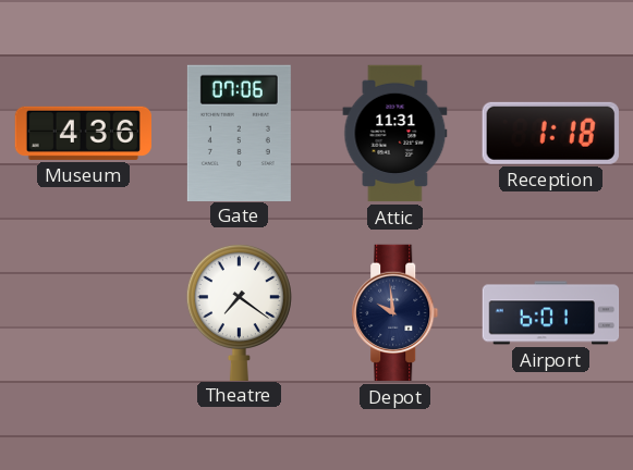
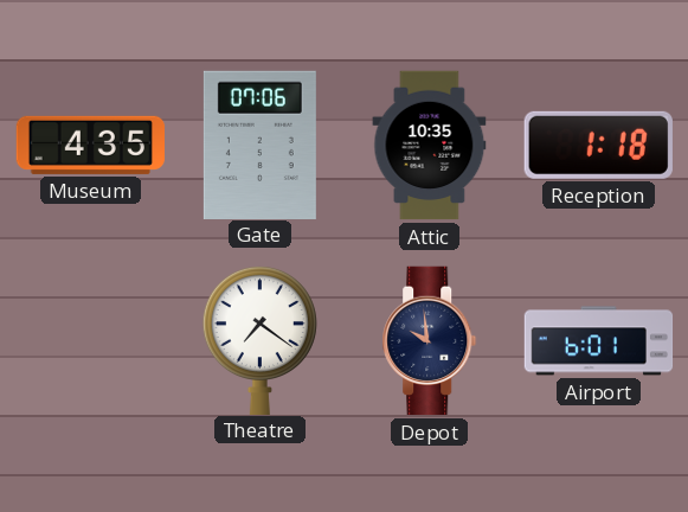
Museum: 4:36 -> 4:35
Attic: 11:31 -> 10:35
